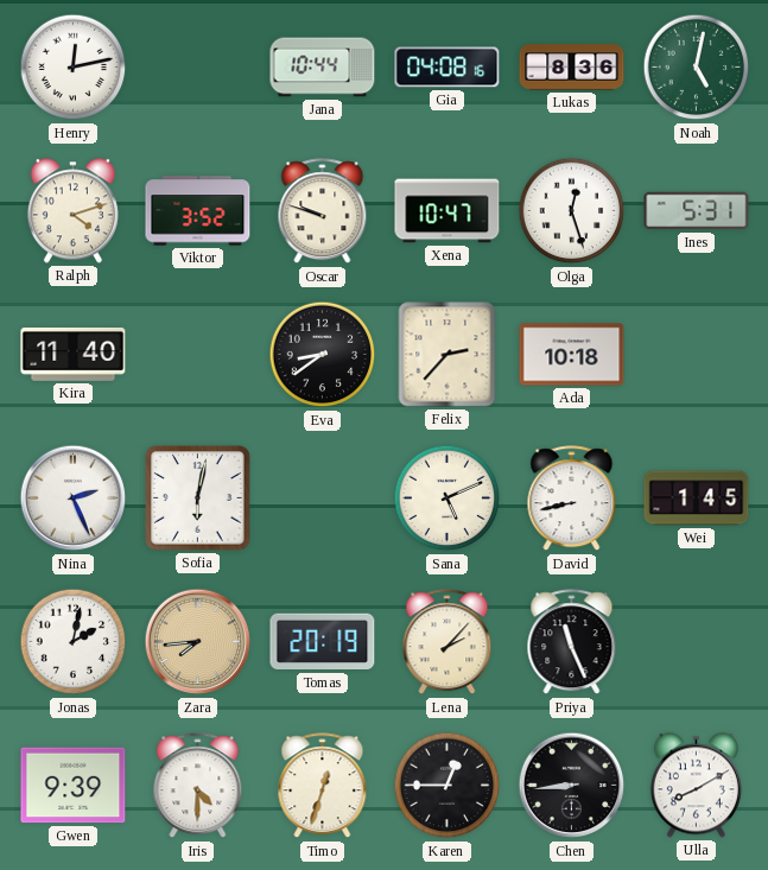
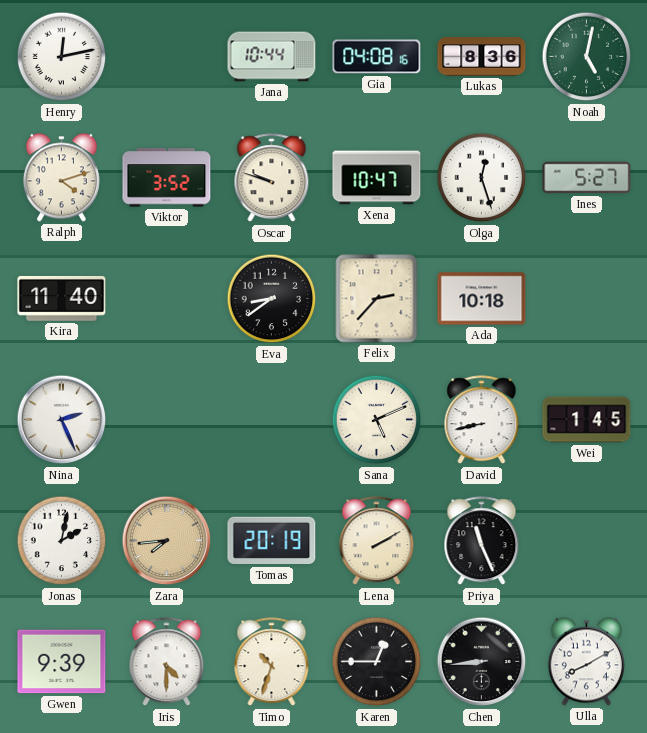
Ines: 5:31 -> 5:27
Sofia: 6:02 -> none
Lena: 2:07 -> 2:10
Timo: 12:33 -> 10:33
